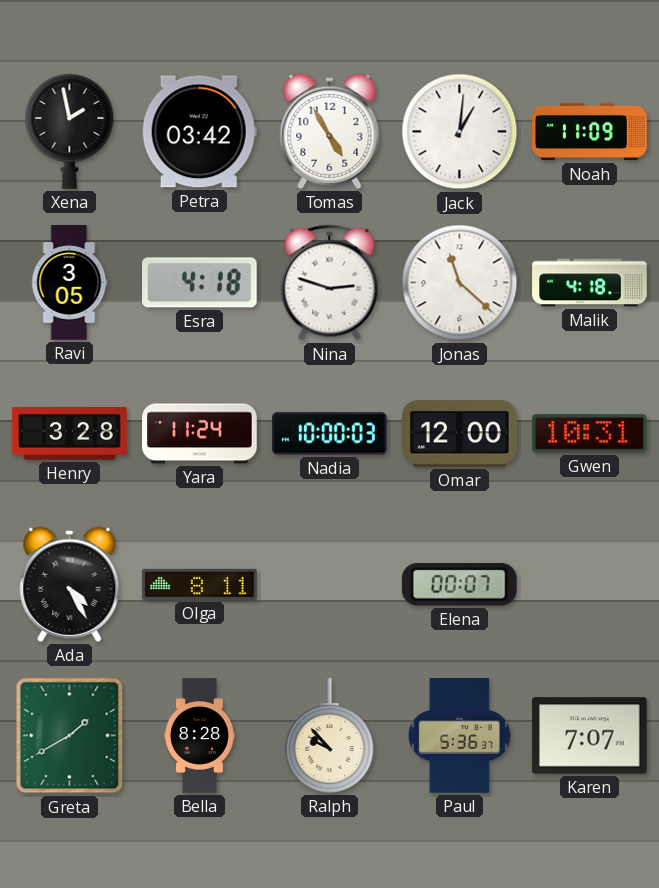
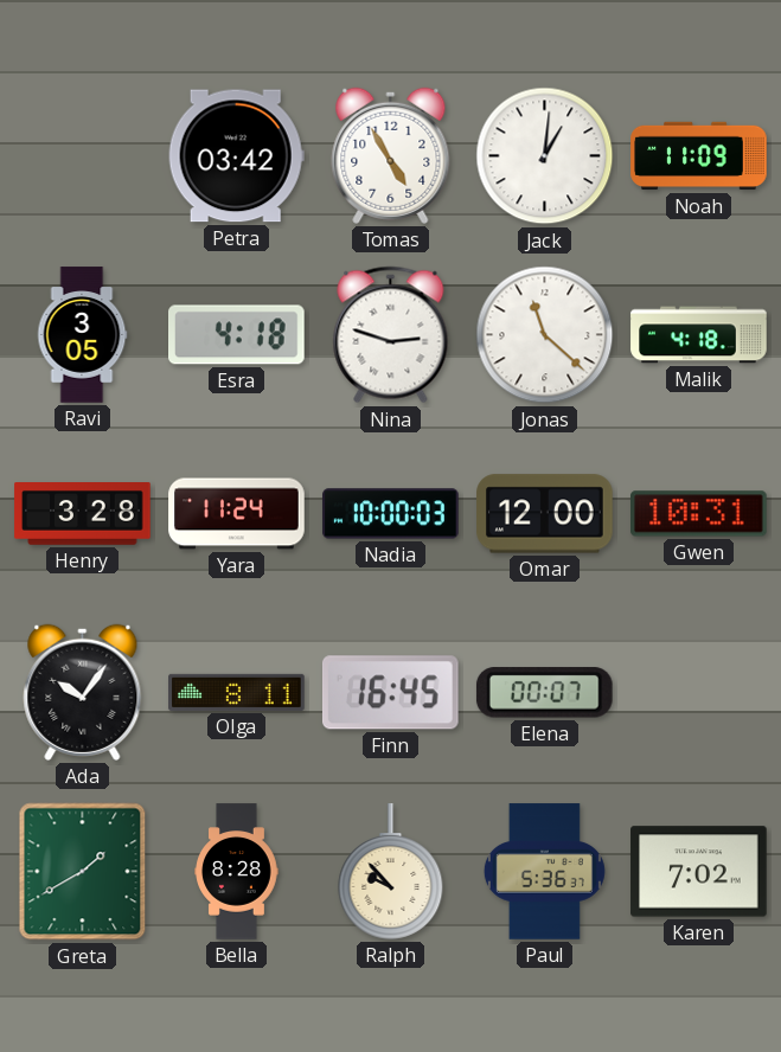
Xena: 1:58 -> none
Ada: 4:25 -> 10:06
Finn: none -> 16:45
Karen: 7:07 -> 7:02
